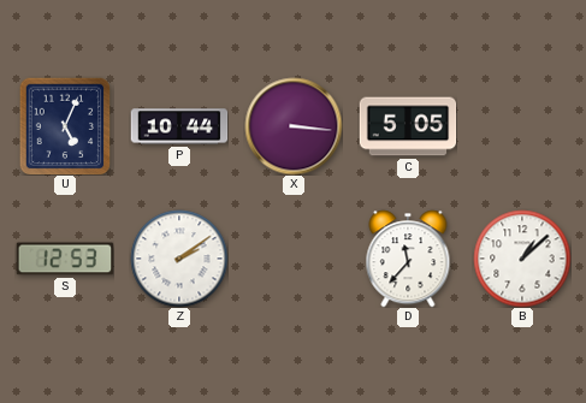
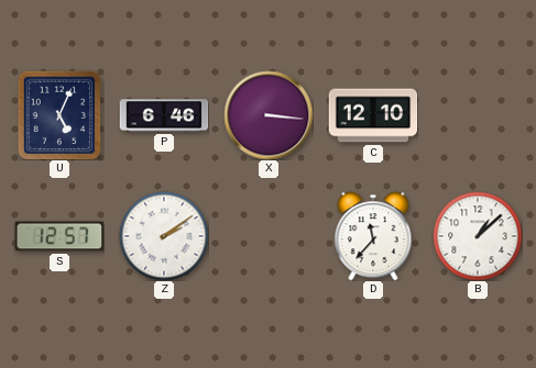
P: 10:44 -> 6:46
C: 5:05 -> 12:10
S: 12:53 -> 12:57
